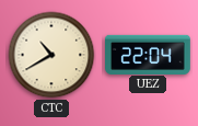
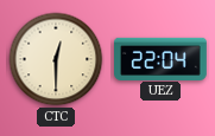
CTC: 10:40 -> 12:30
